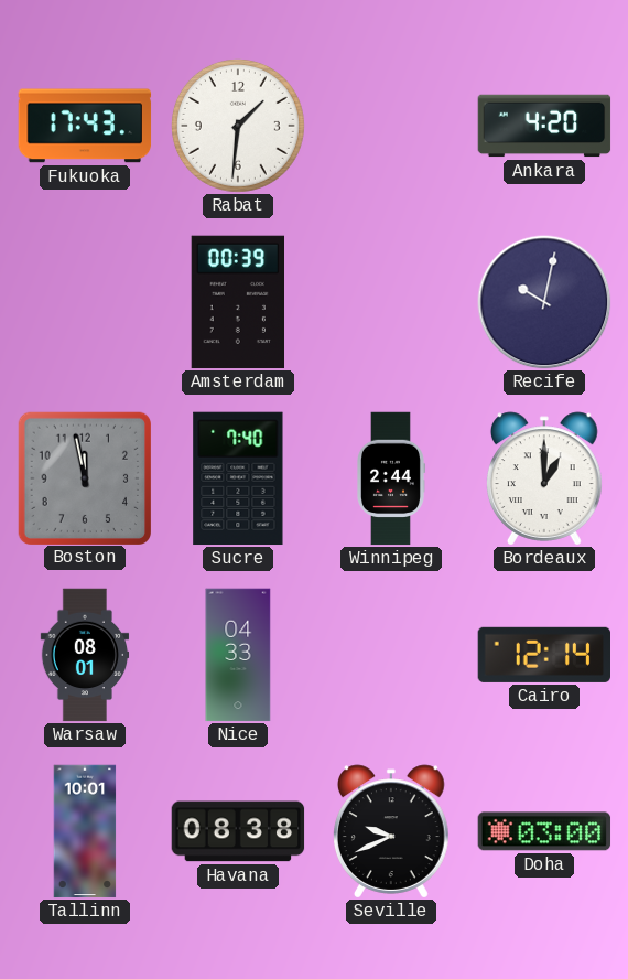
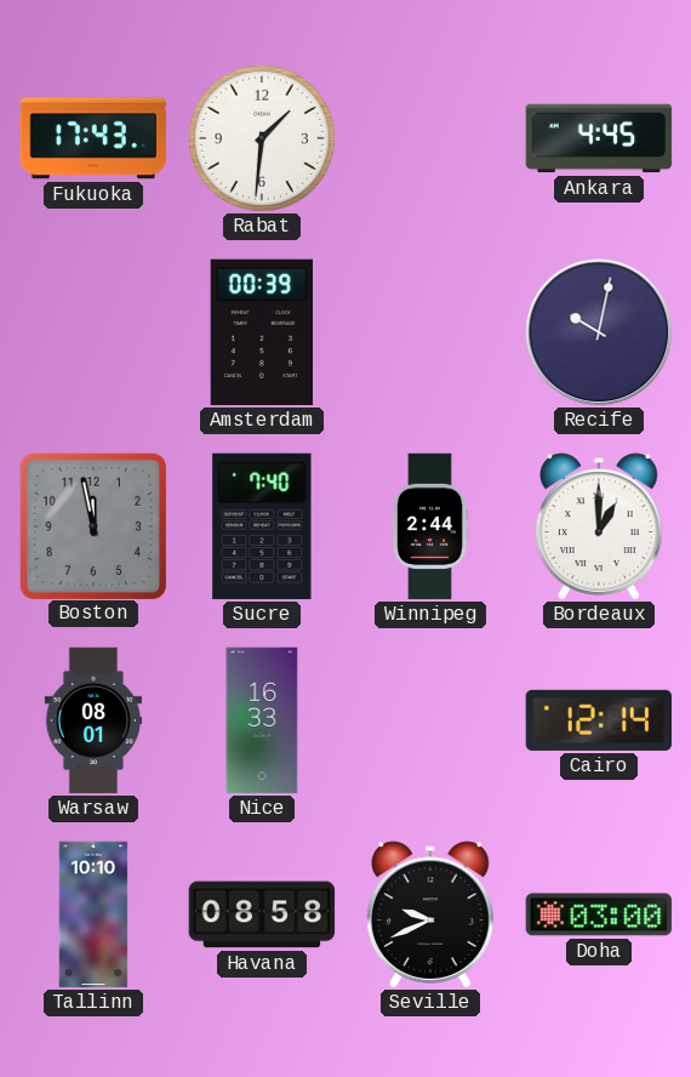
Ankara: 4:20 -> 4:45
Nice: 04:33 -> 16:33
Tallinn: 10:01 -> 10:10
Havana: 08:38 -> 08:58
